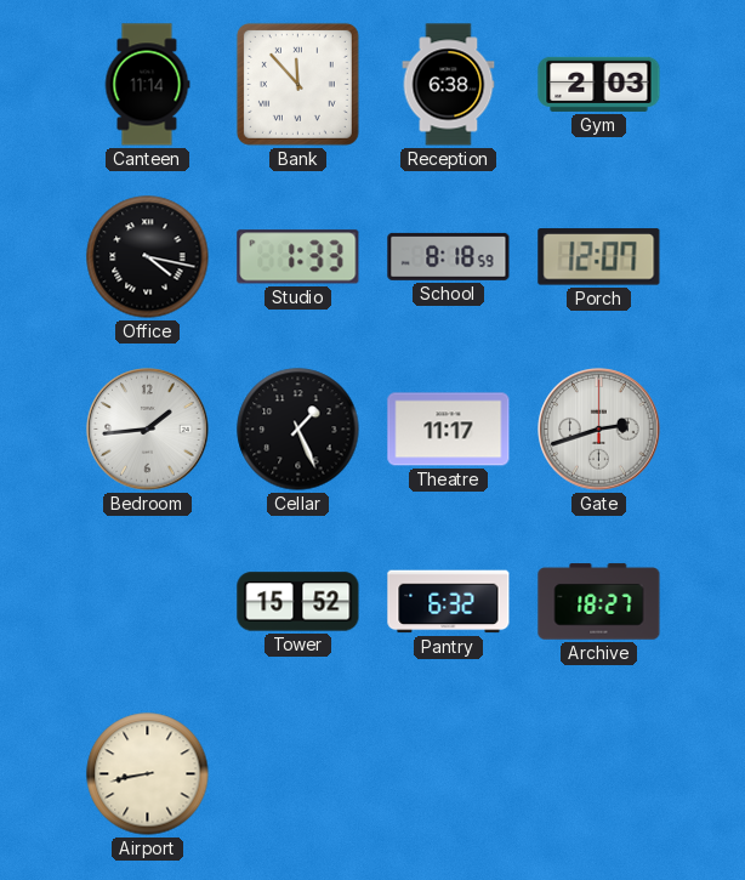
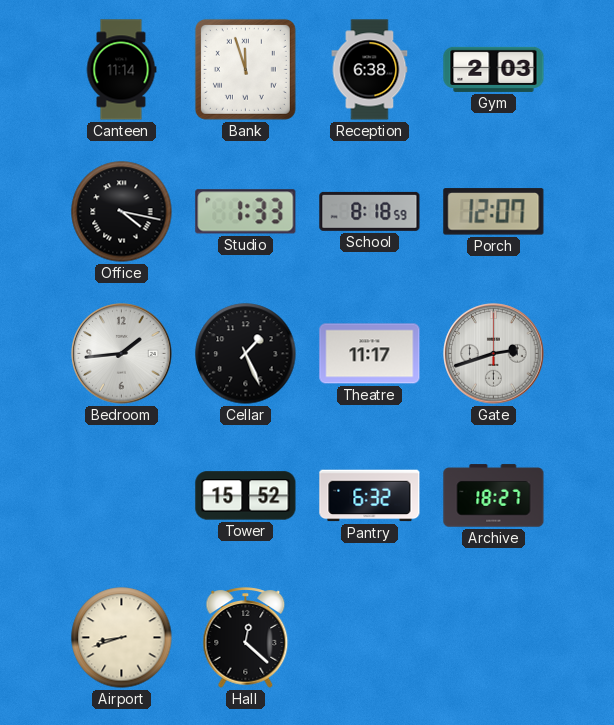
Bank: 11:53 -> 11:57
Airport: 8:43 -> 8:42
Hall: none -> 12:22
